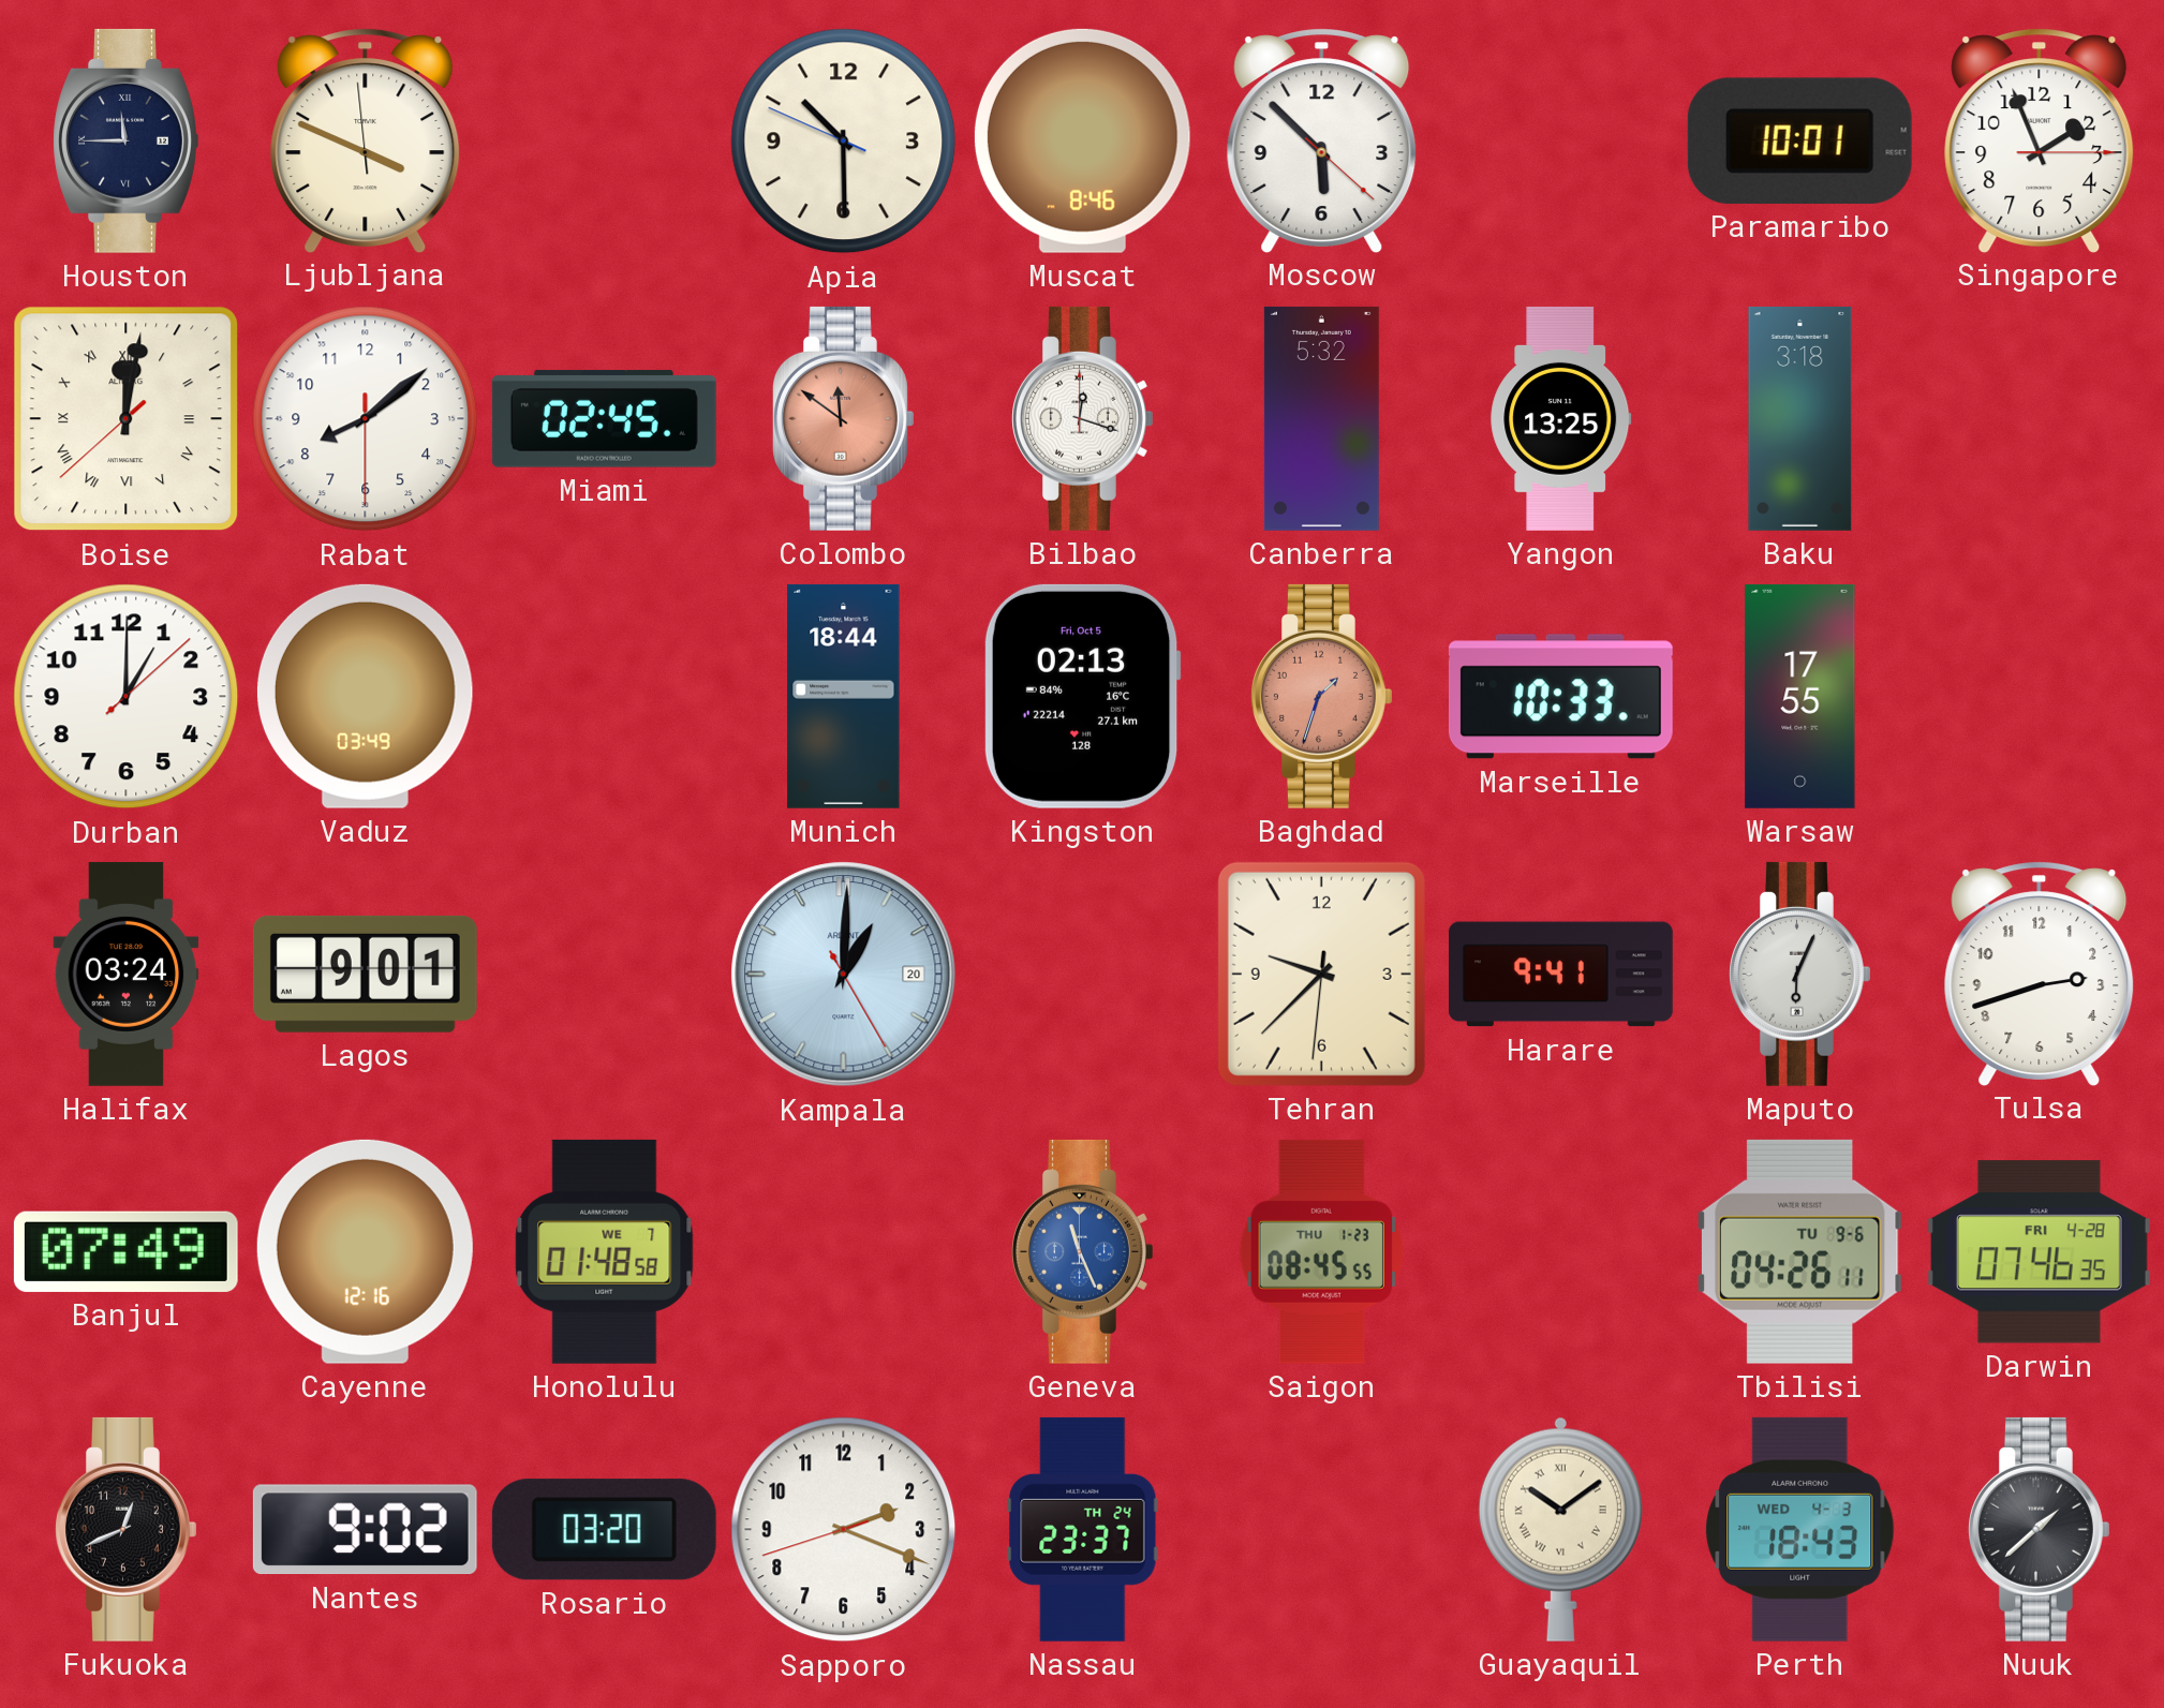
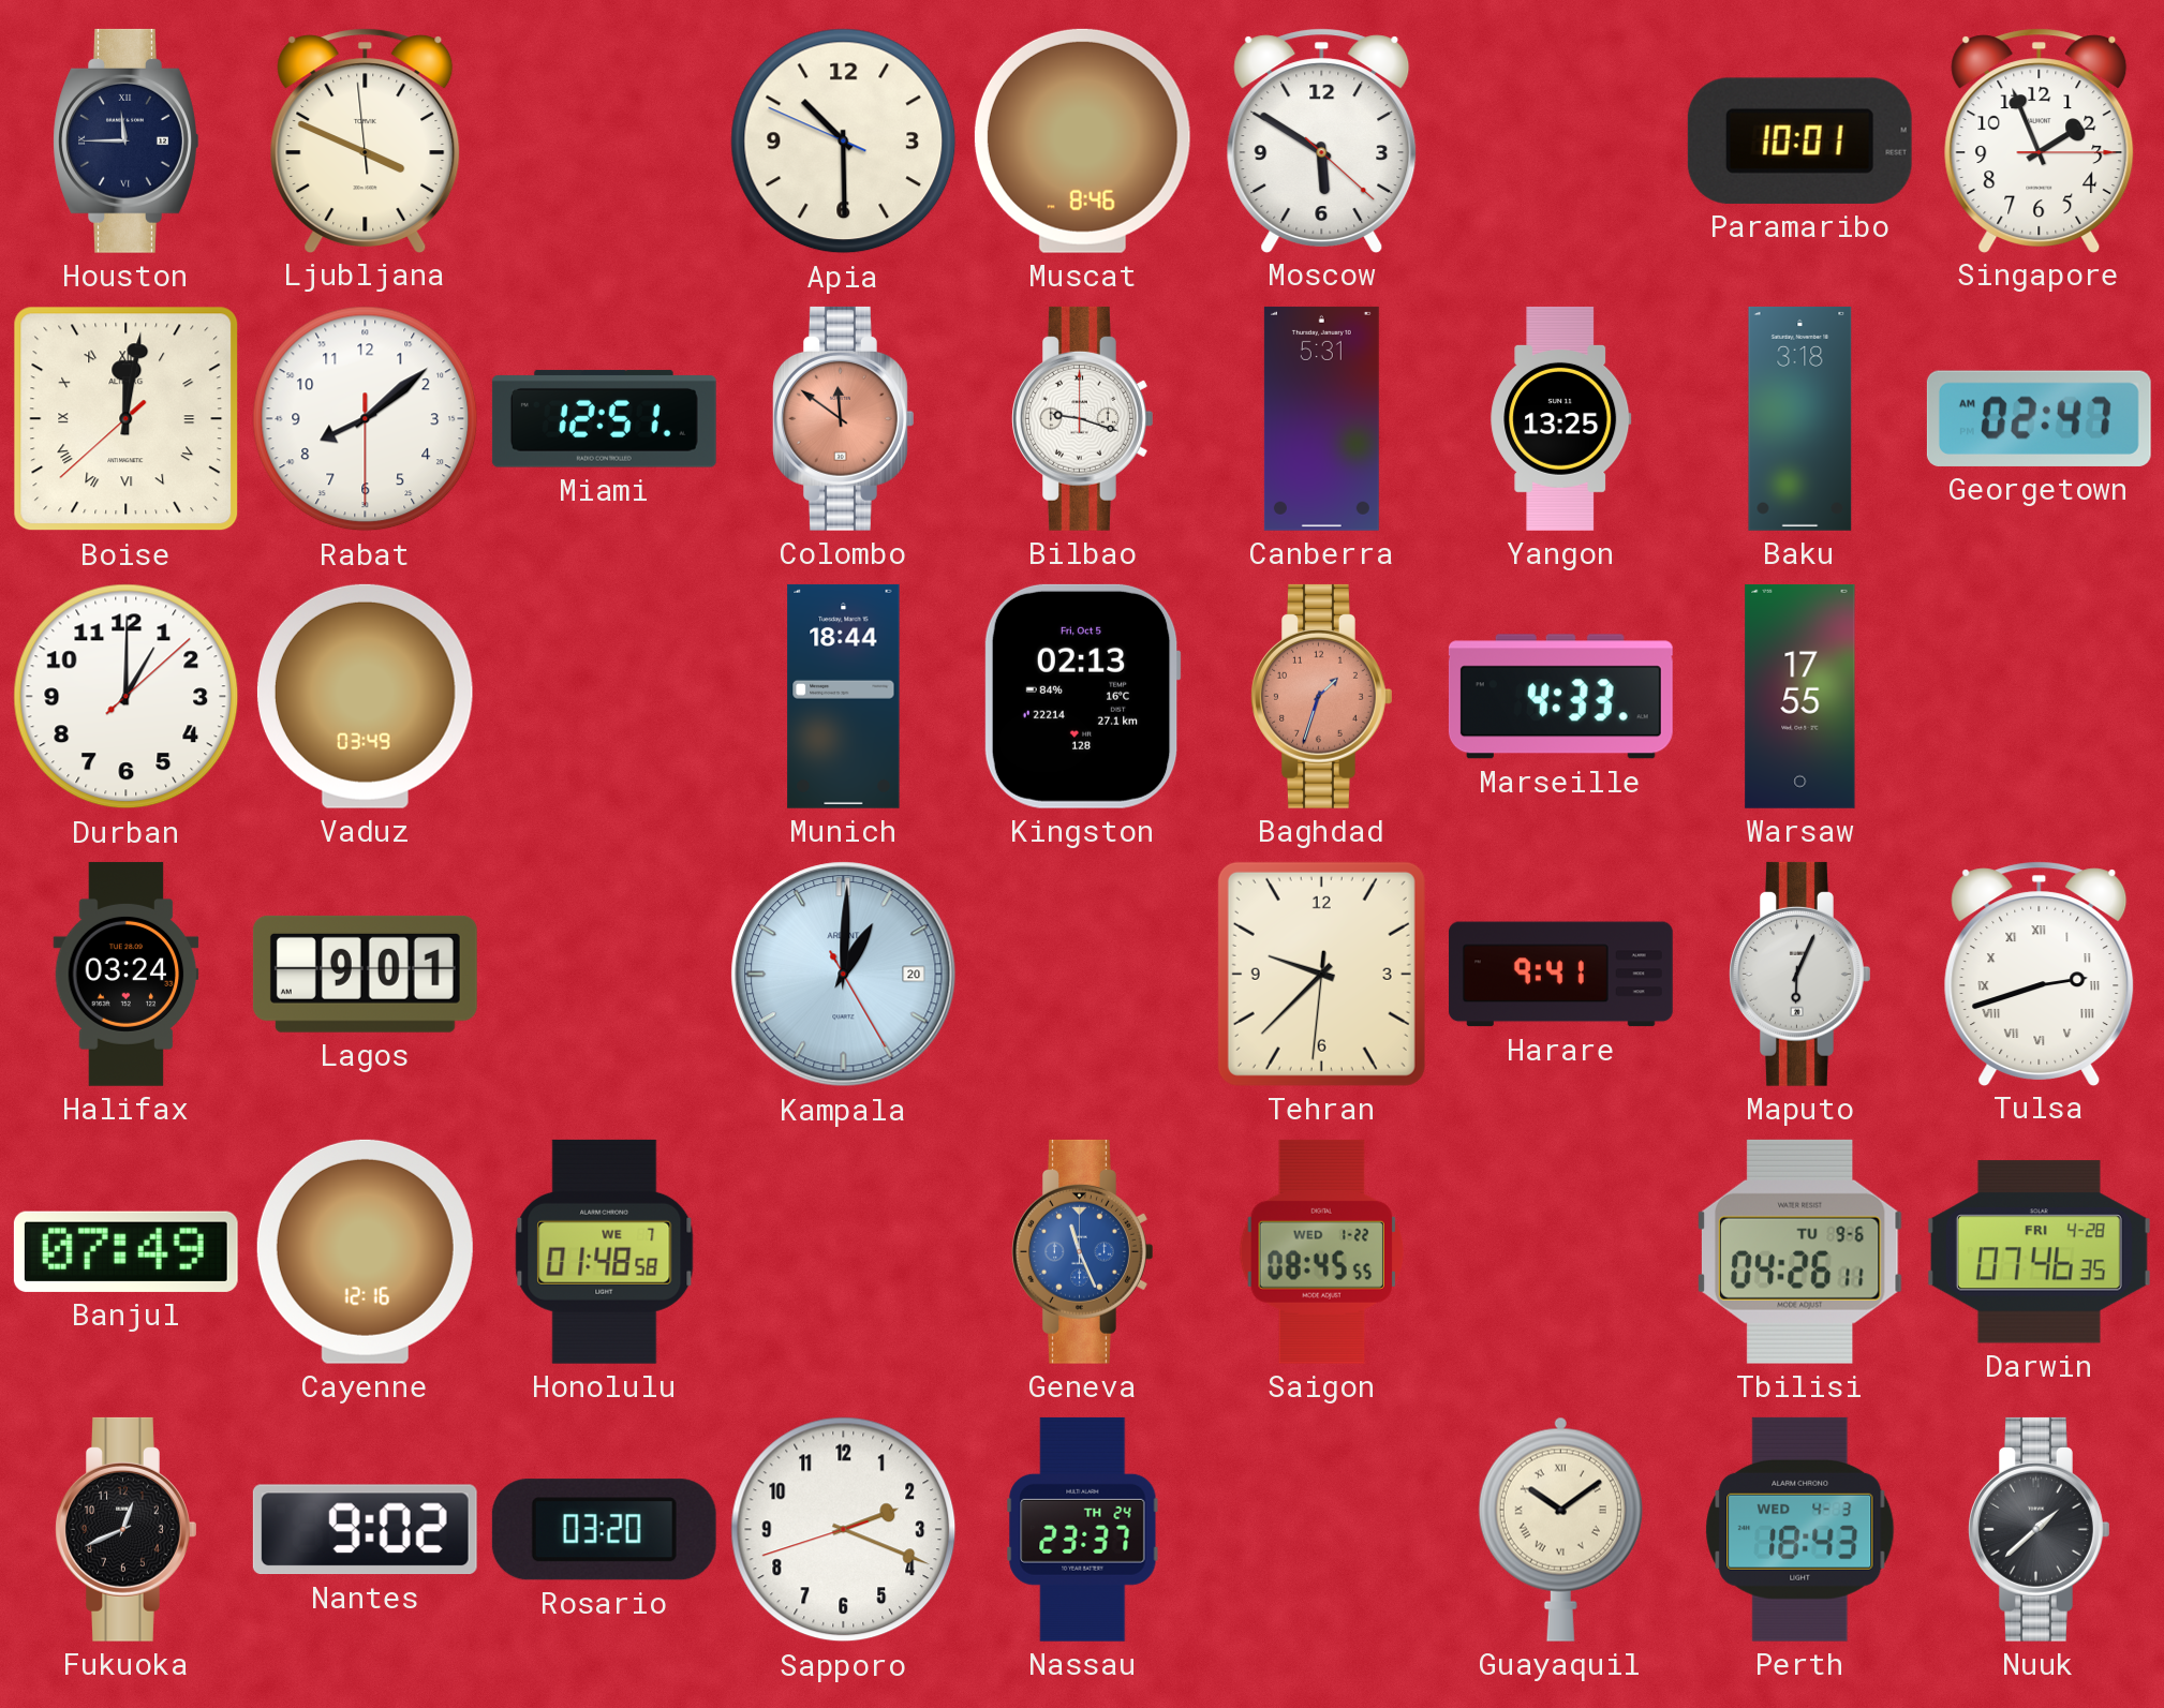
Moscow: 5:52 -> 5:50
Miami: 02:45 -> 12:51
Bilbao: 12:18 -> 9:18
Canberra: 5:32 -> 5:31
Georgetown: none -> 02:47
Marseille: 10:33 -> 4:33
Tulsa numerals: Arabic -> Roman
Saigon date: THU 1-23 -> WED 1-22
